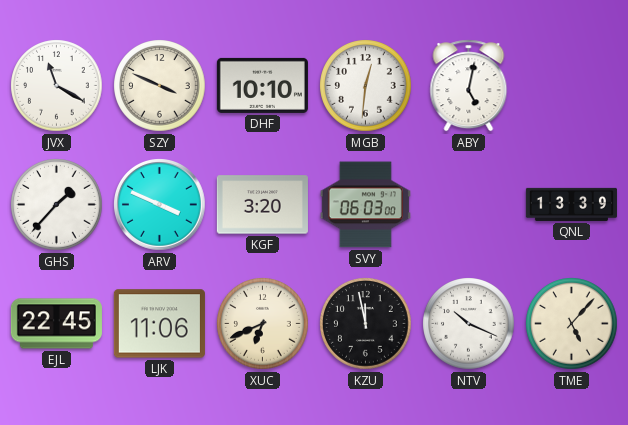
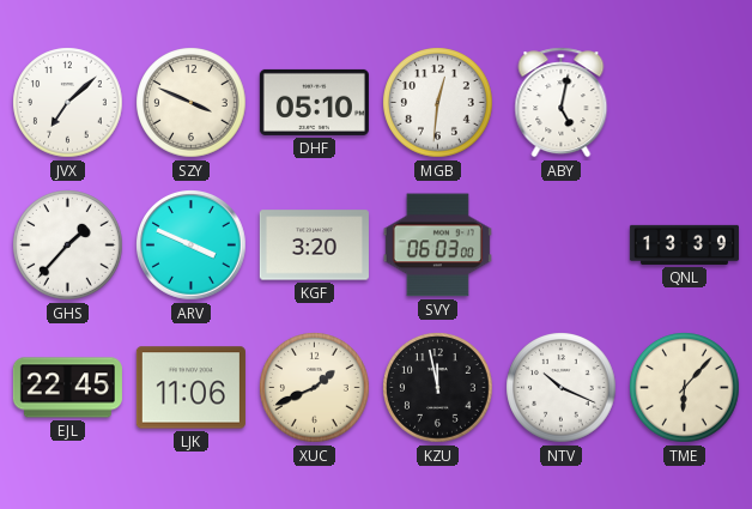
JVX: 11:20 -> 7:08
DHF: 10:10 -> 05:10
XUC: 6:41 -> 1:41
TME: 5:07 -> 6:07
